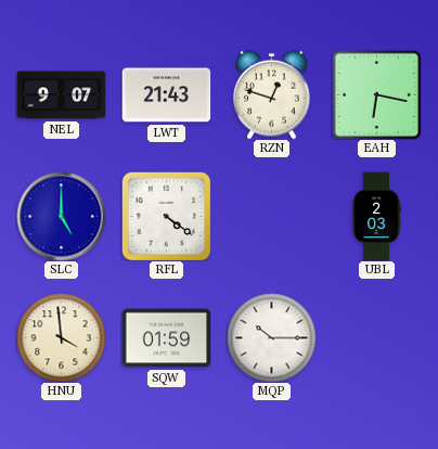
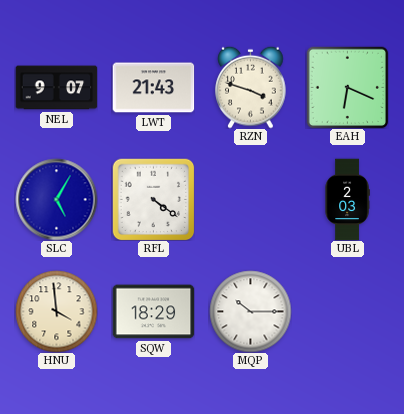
RZN: 12:48 -> 3:48
EAH: 6:17 -> 6:19
SLC: 5:00 -> 5:05
SQW: 01:59 -> 18:29
